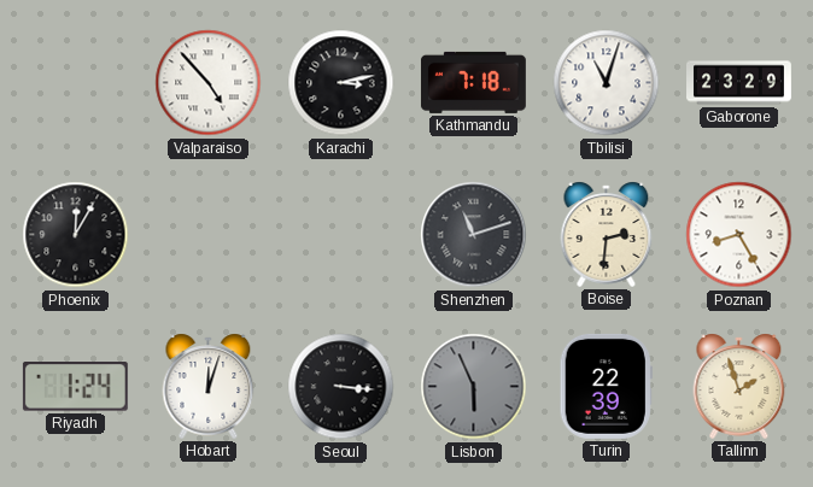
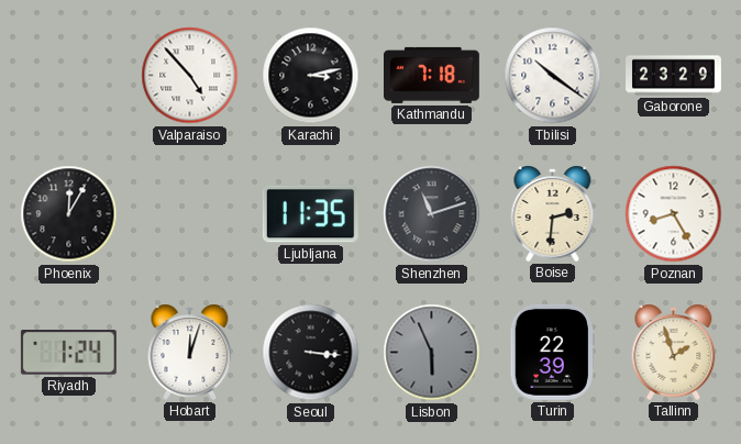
Tbilisi: 11:03 -> 10:21
Ljubljana: none -> 11:35
